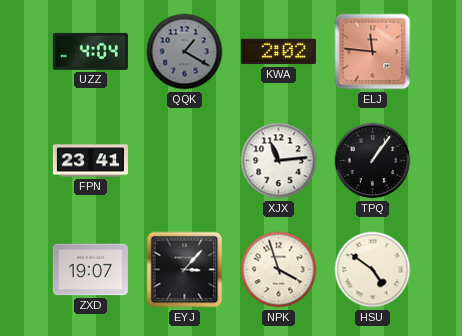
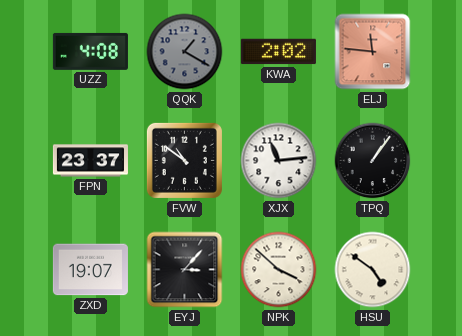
UZZ: 4:04 -> 4:08
FPN: 23:41 -> 23:37
FVW: none -> 10:51
NPK: 3:57 -> 3:52
